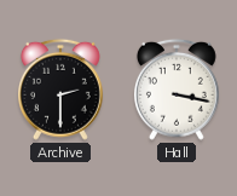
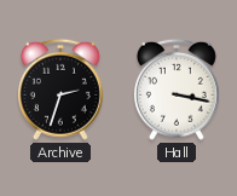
Archive: 2:30 -> 2:33
